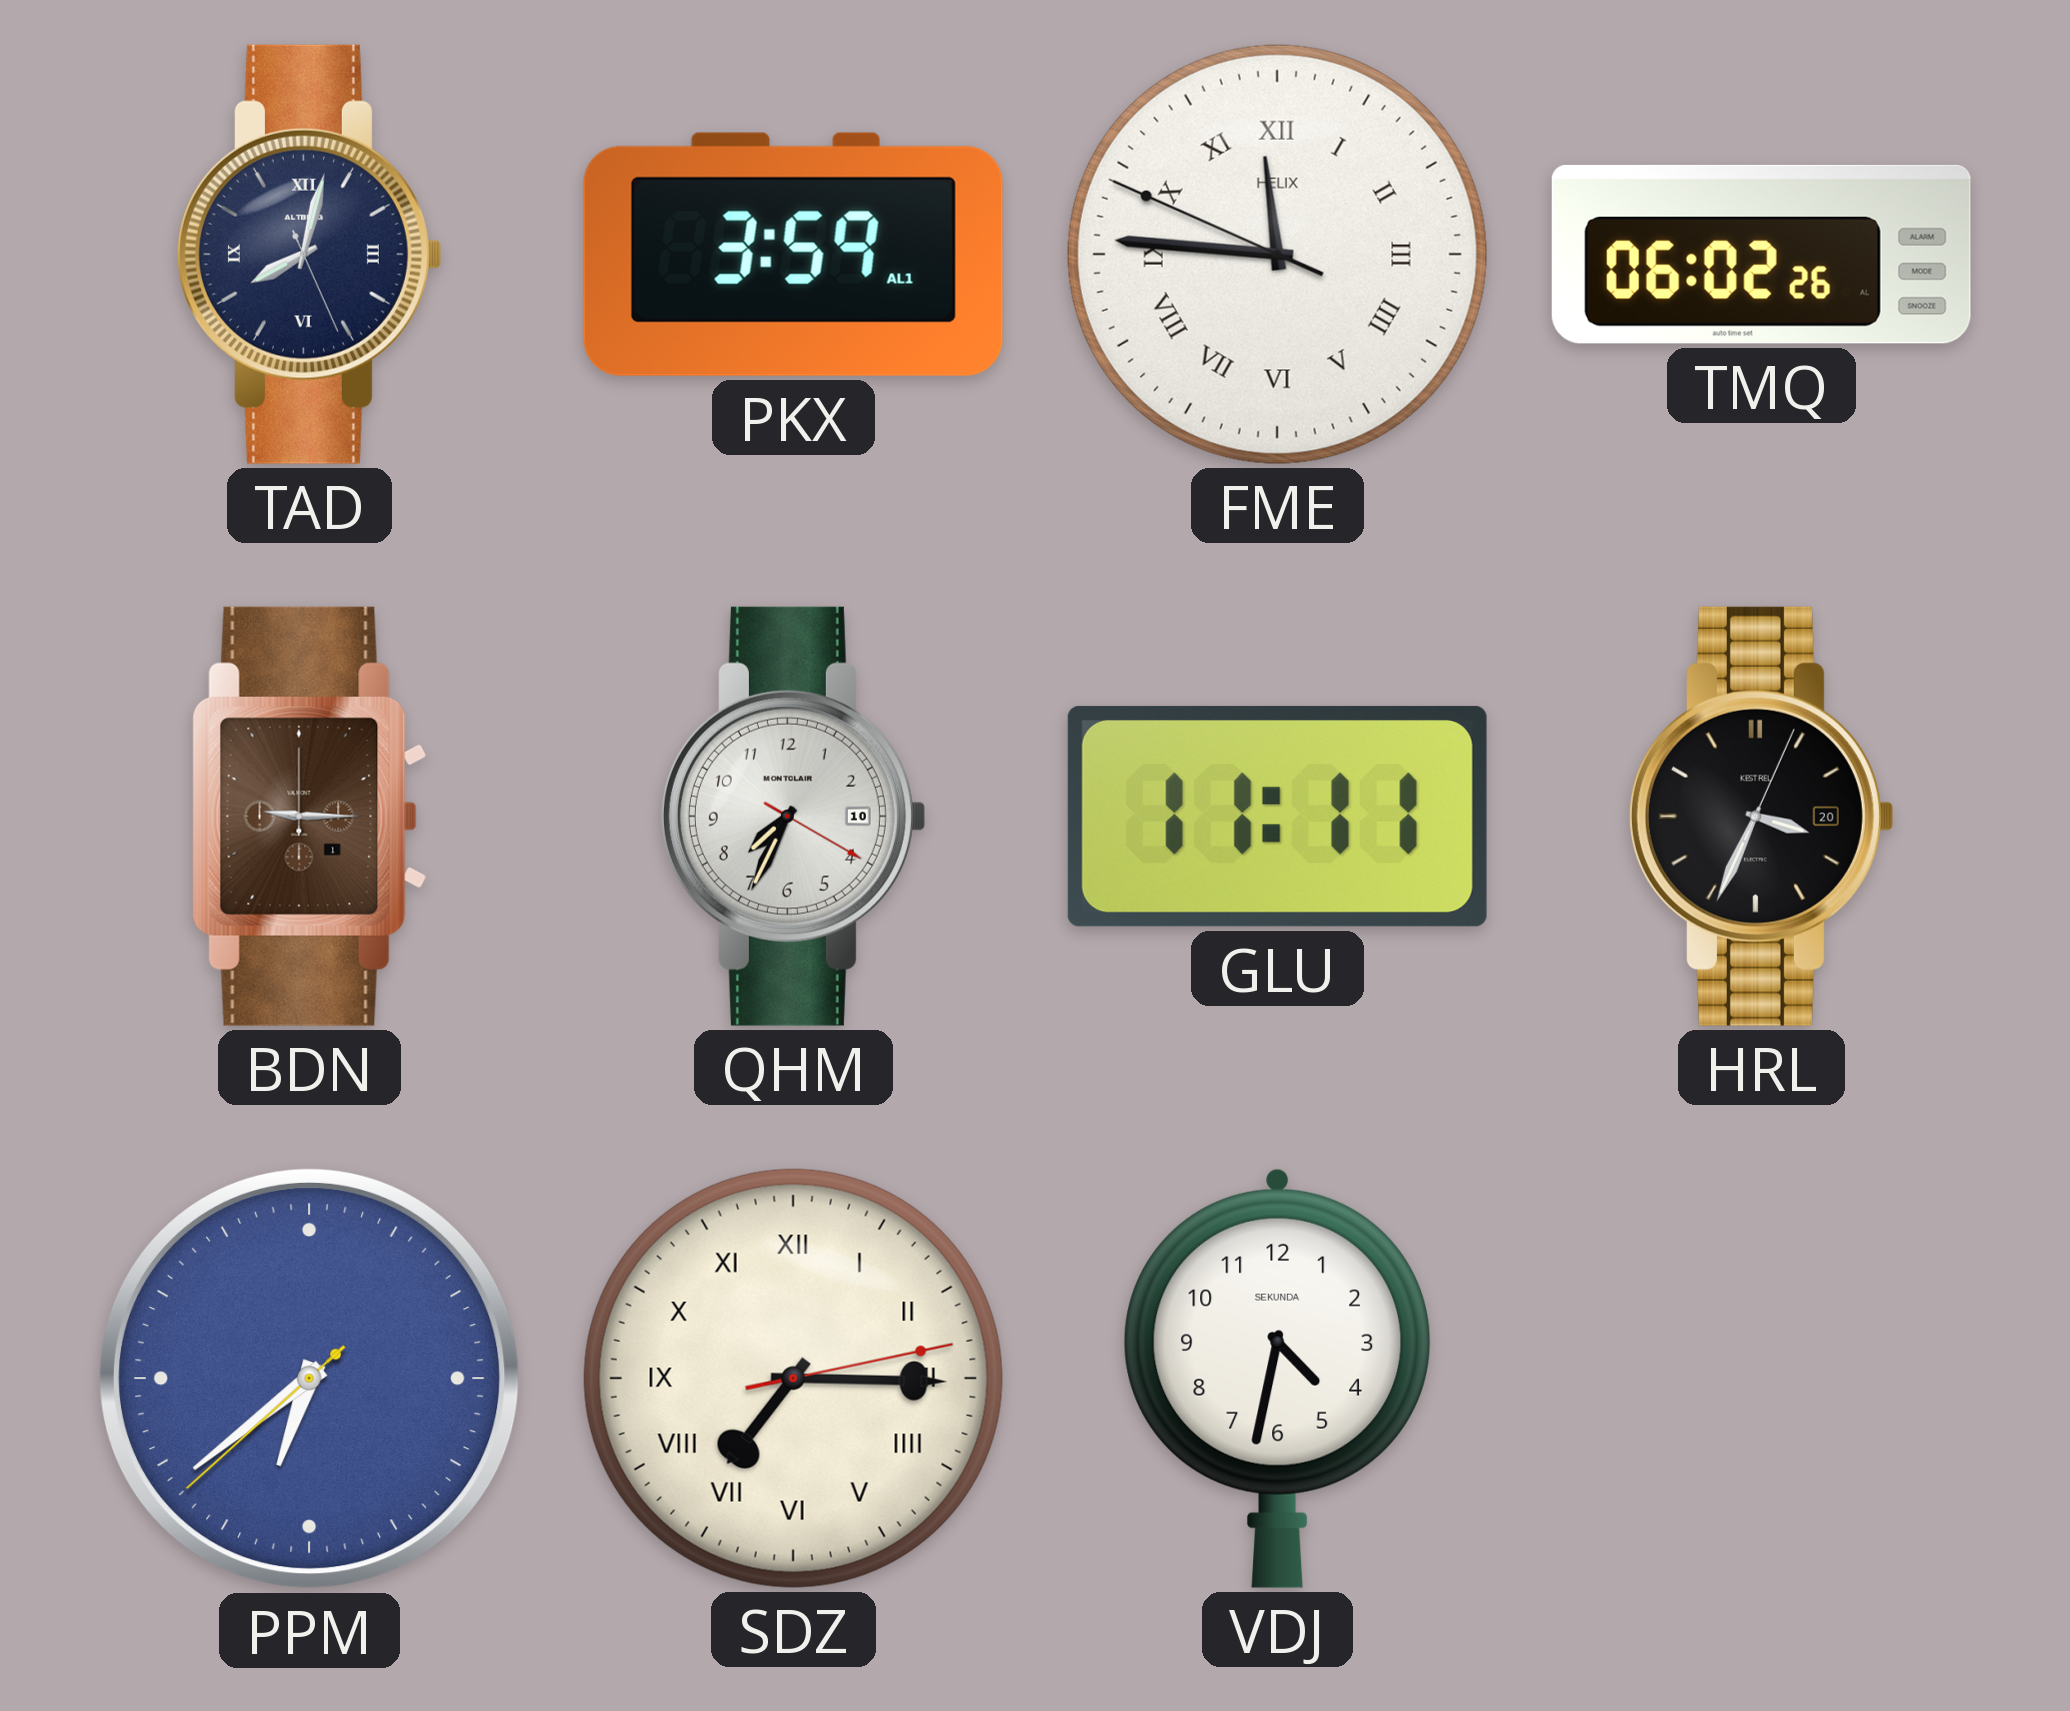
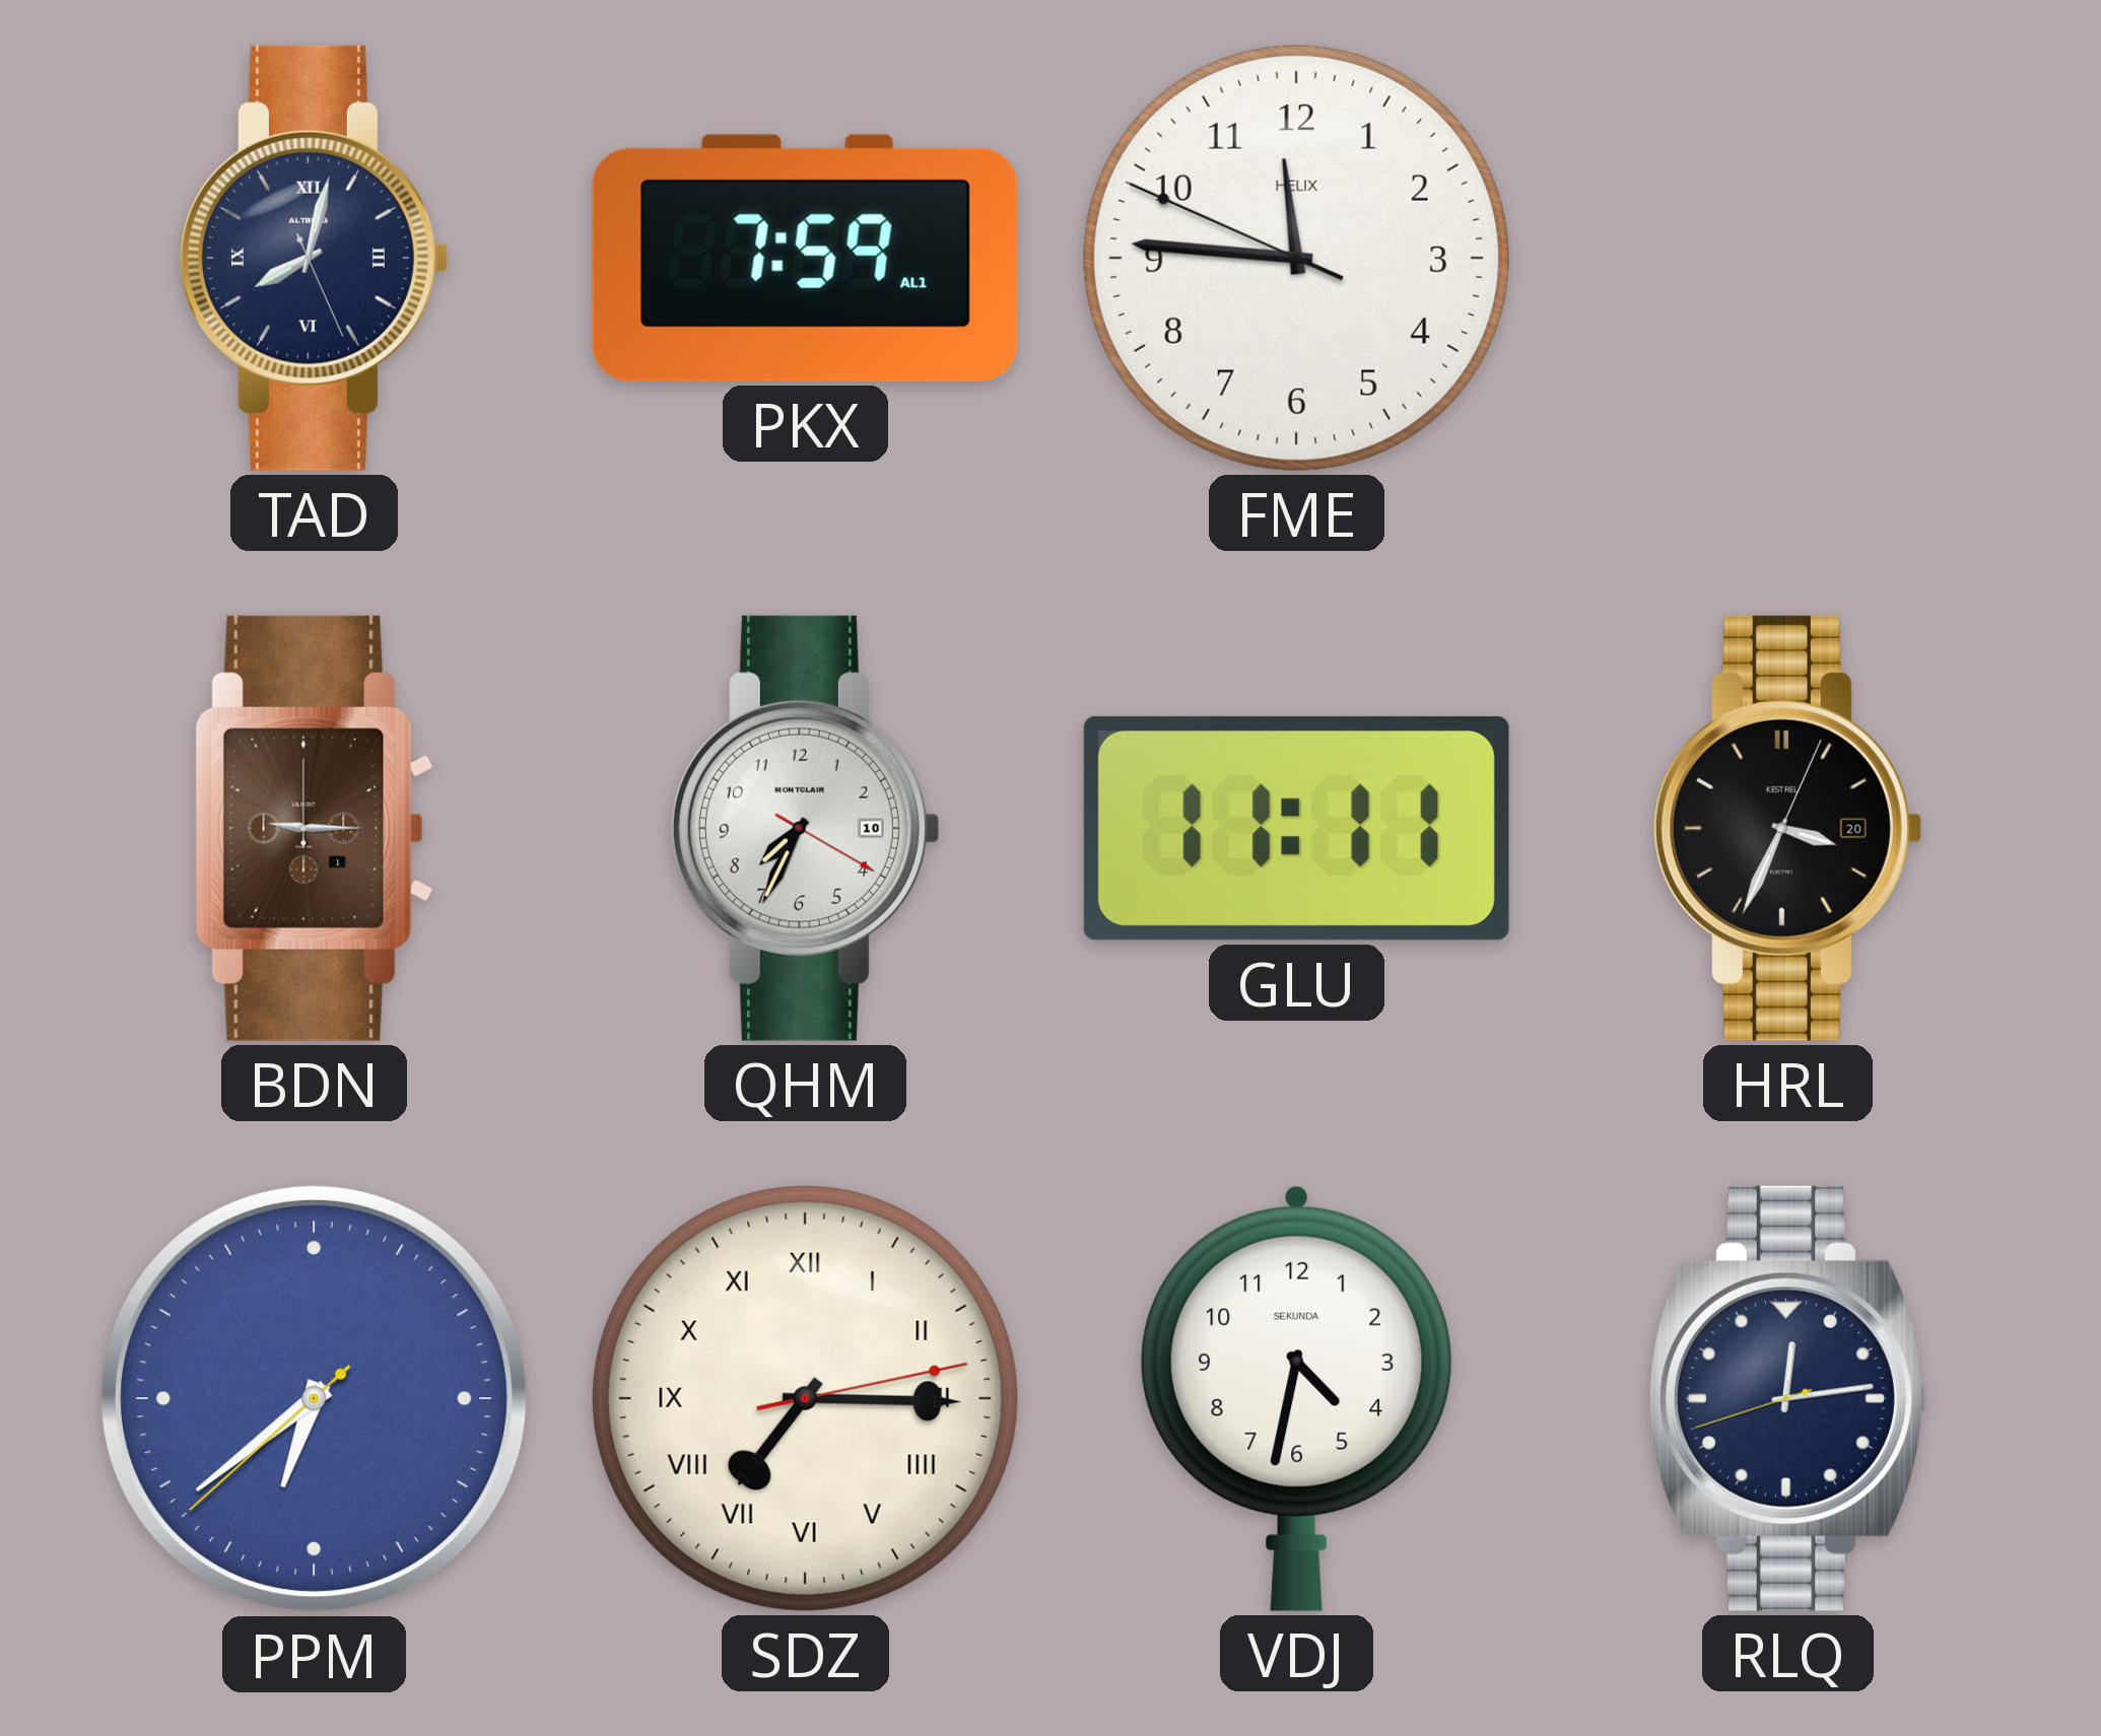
PKX: 3:59 -> 7:59
FME numerals: Roman -> Arabic
TMQ: 06:02 -> none
RLQ: none -> 12:13
